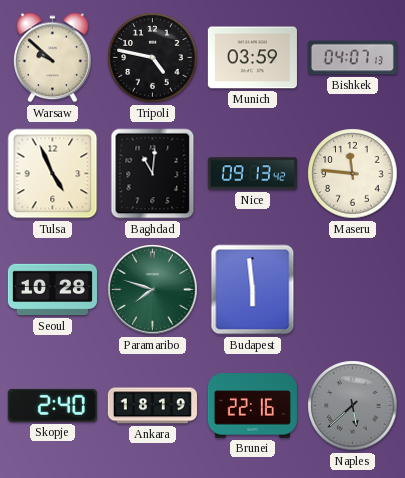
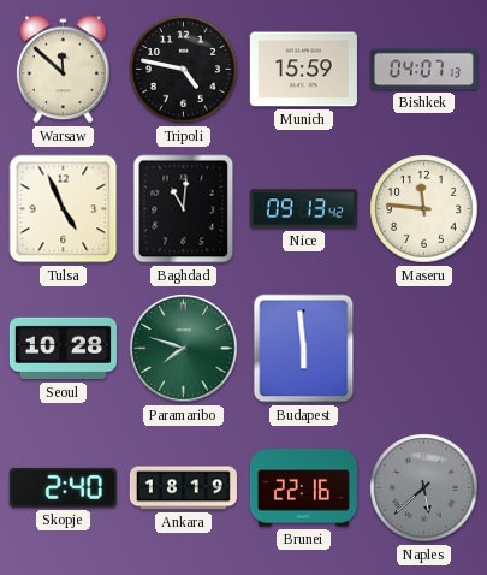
Warsaw: 9:52 -> 11:52
Munich: 03:59 -> 15:59
